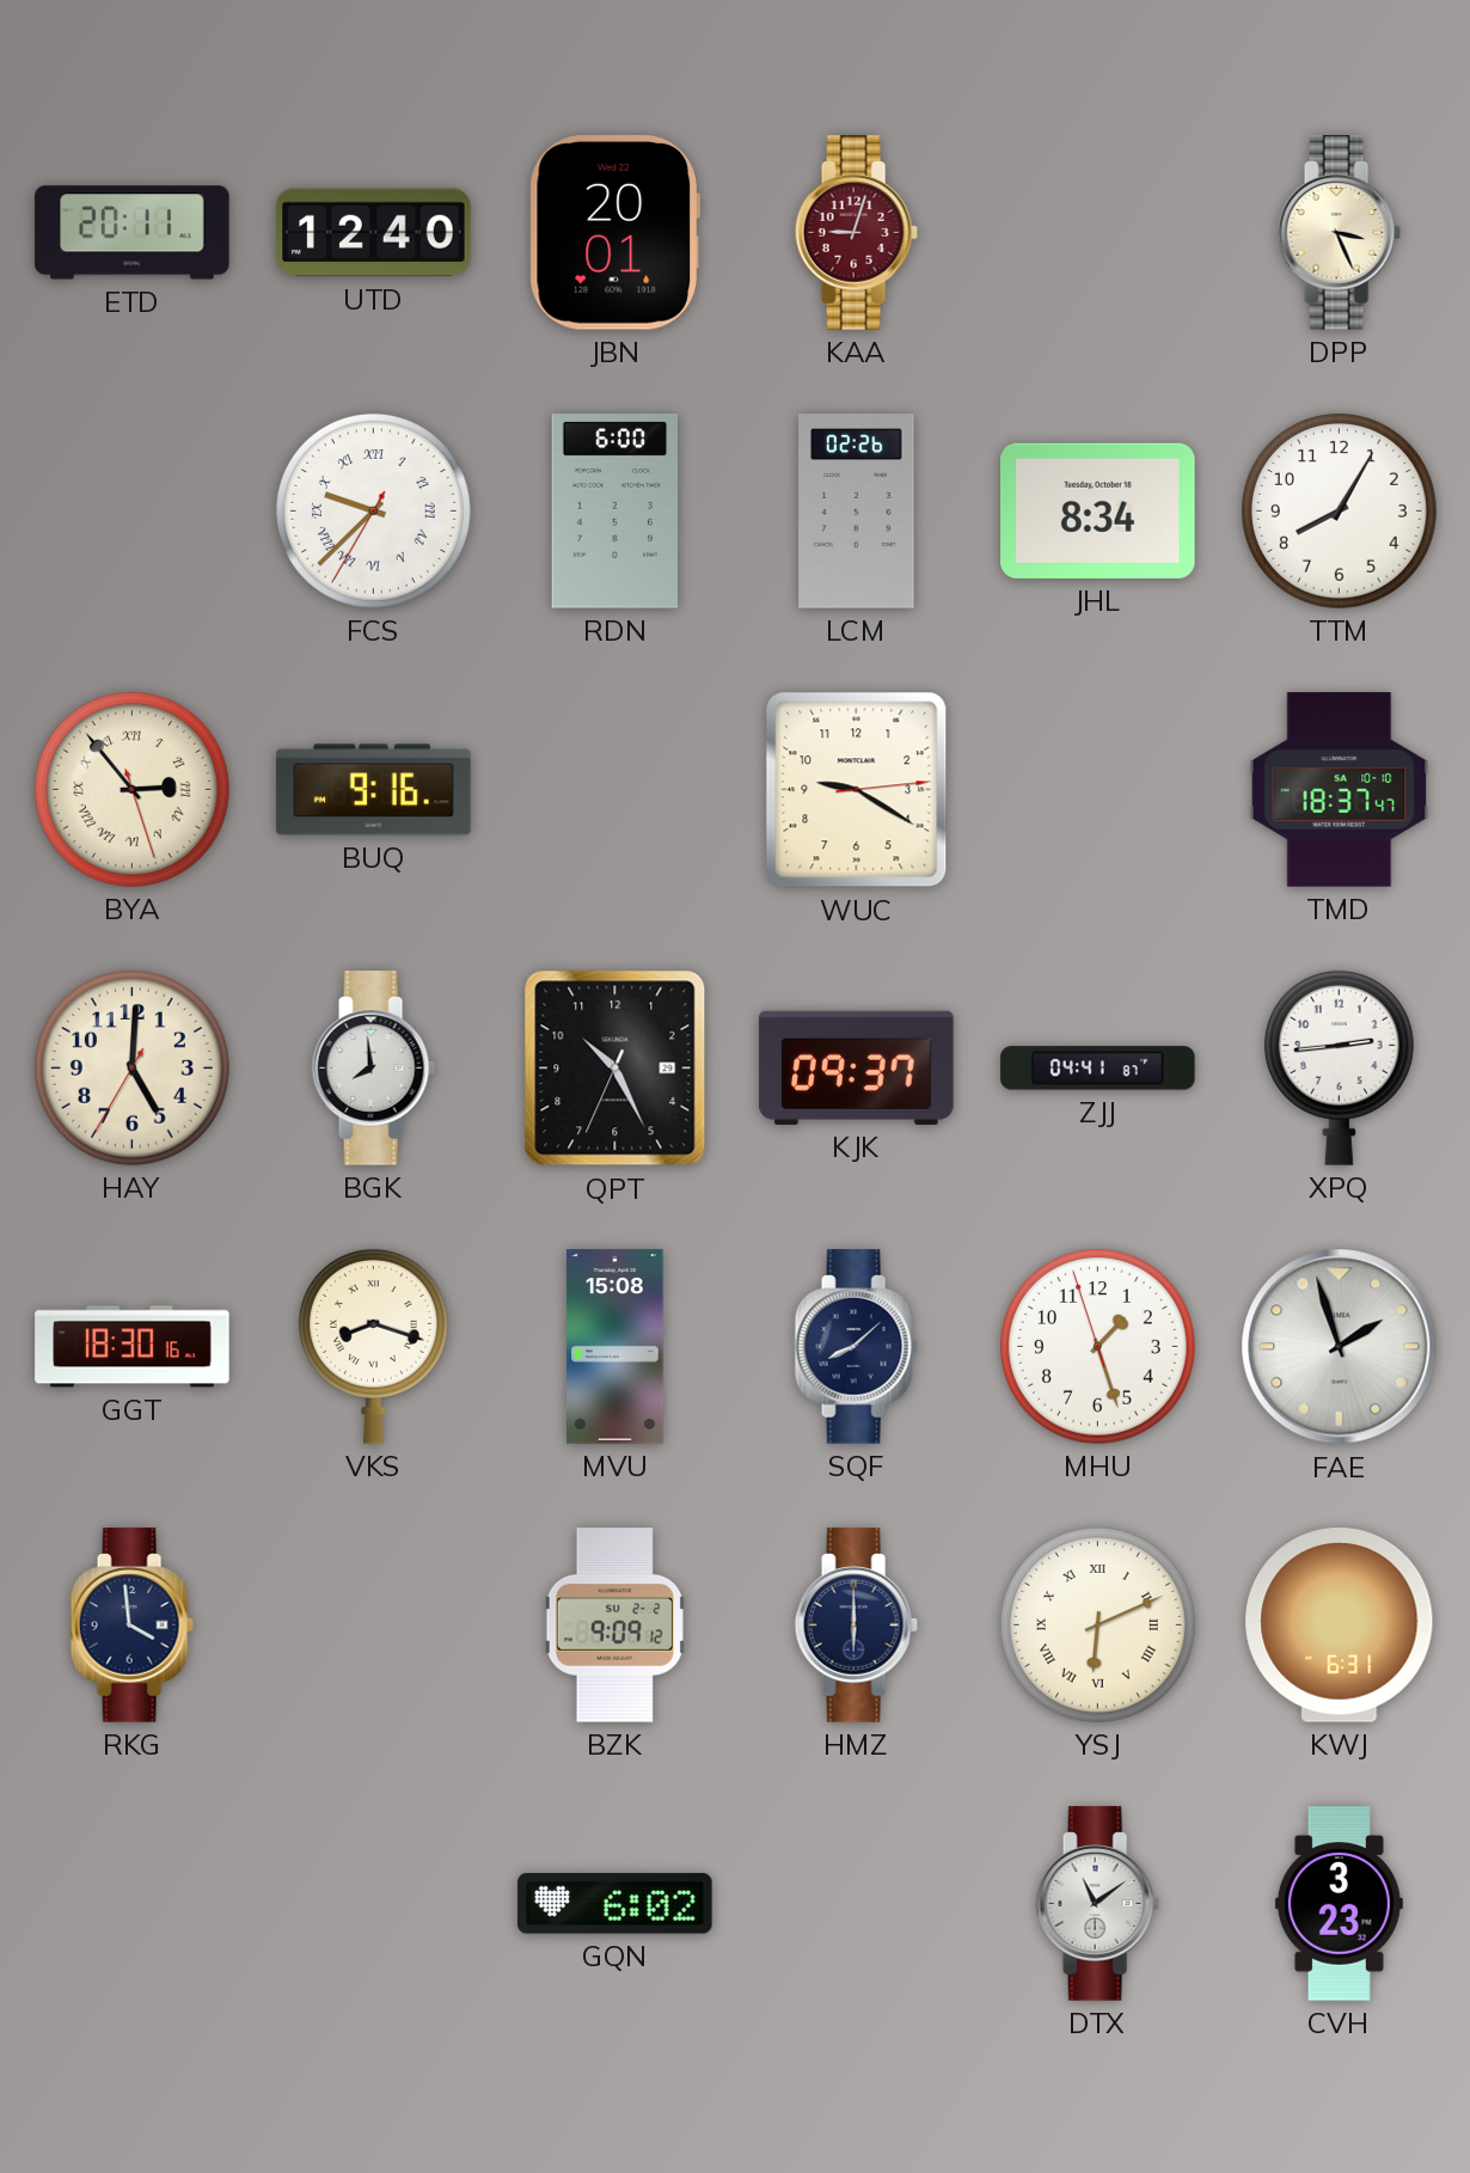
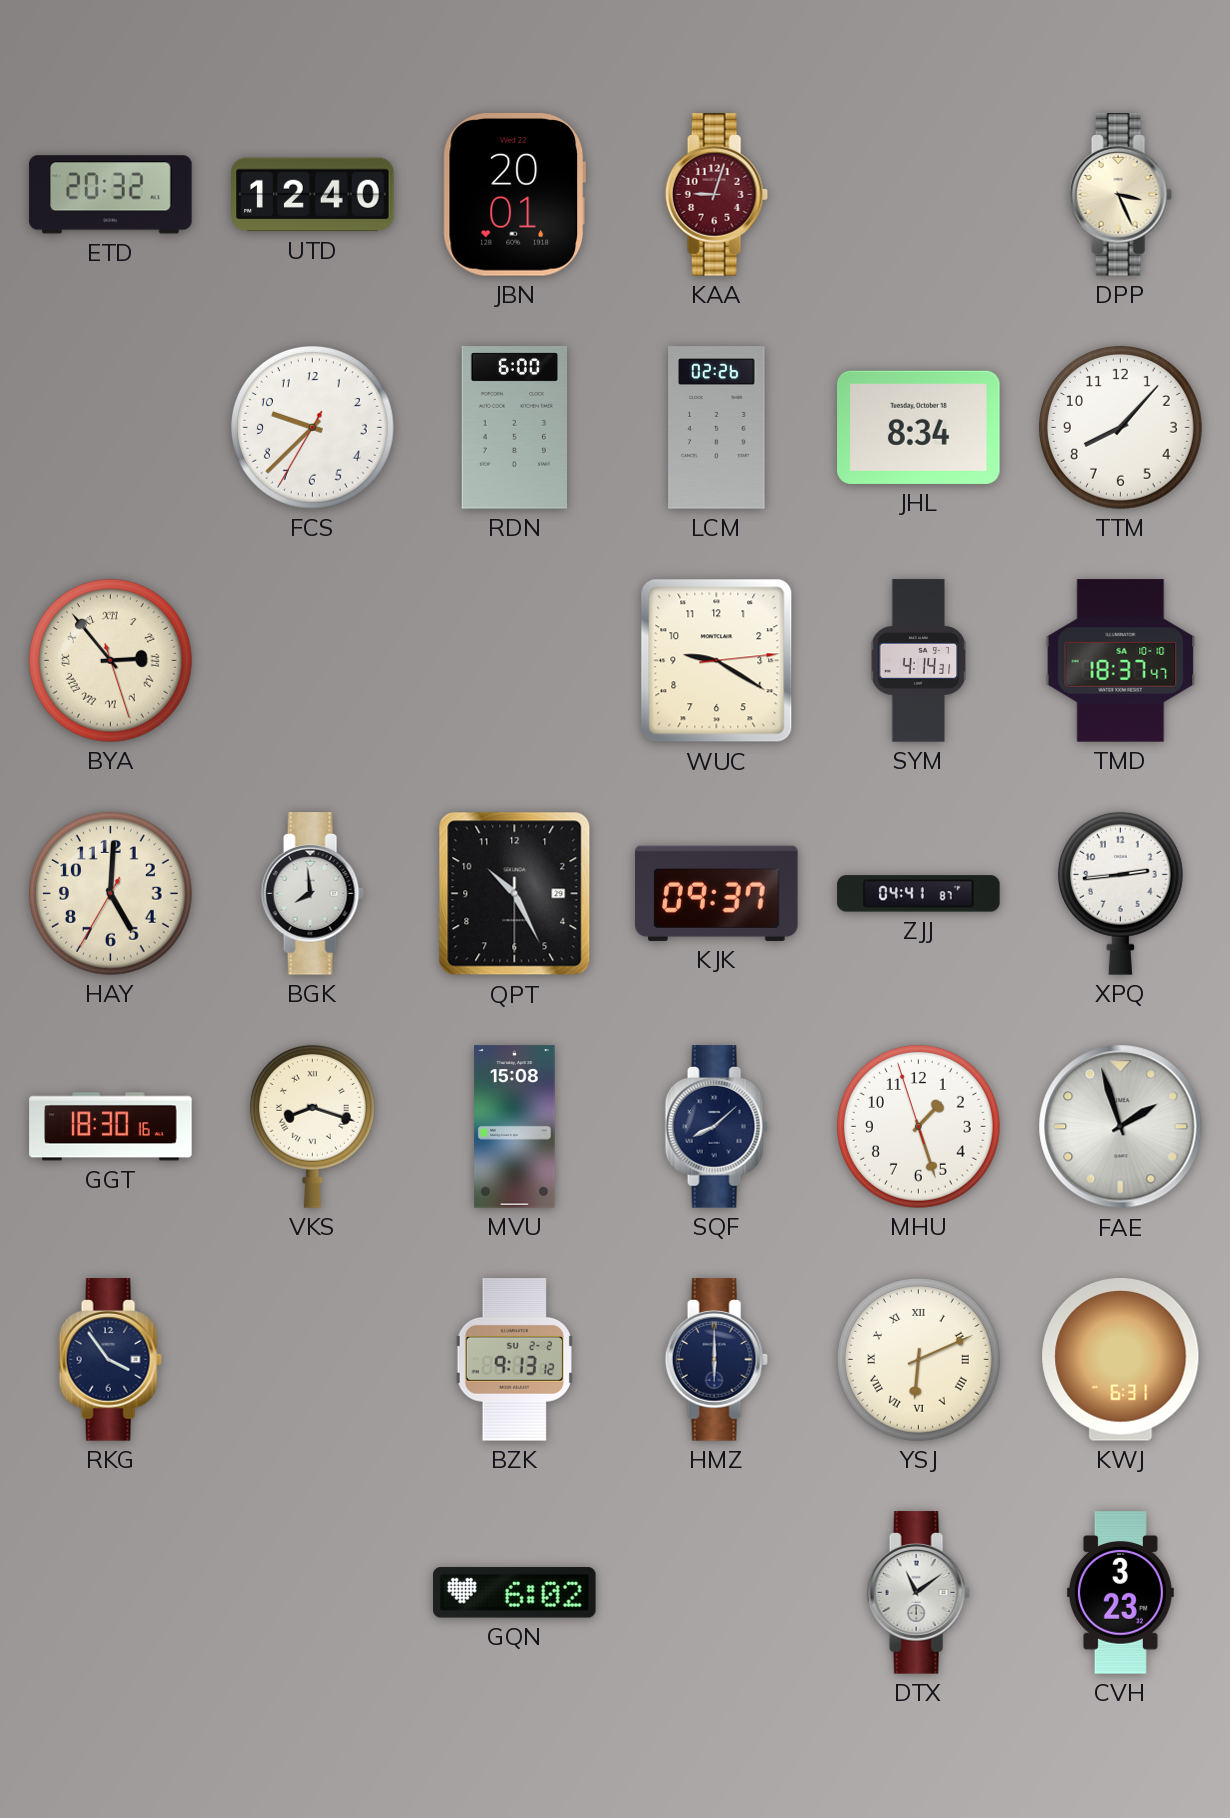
ETD: 20:11 -> 20:32
FCS numerals: Roman -> Arabic
TTM: 8:05 -> 8:07
BUQ: 9:16 -> none
SYM: none -> 4:14
QPT: 10:25:34 -> 10:25:30
RKG: 3:59 -> 3:54
BZK: 9:09 -> 9:13
